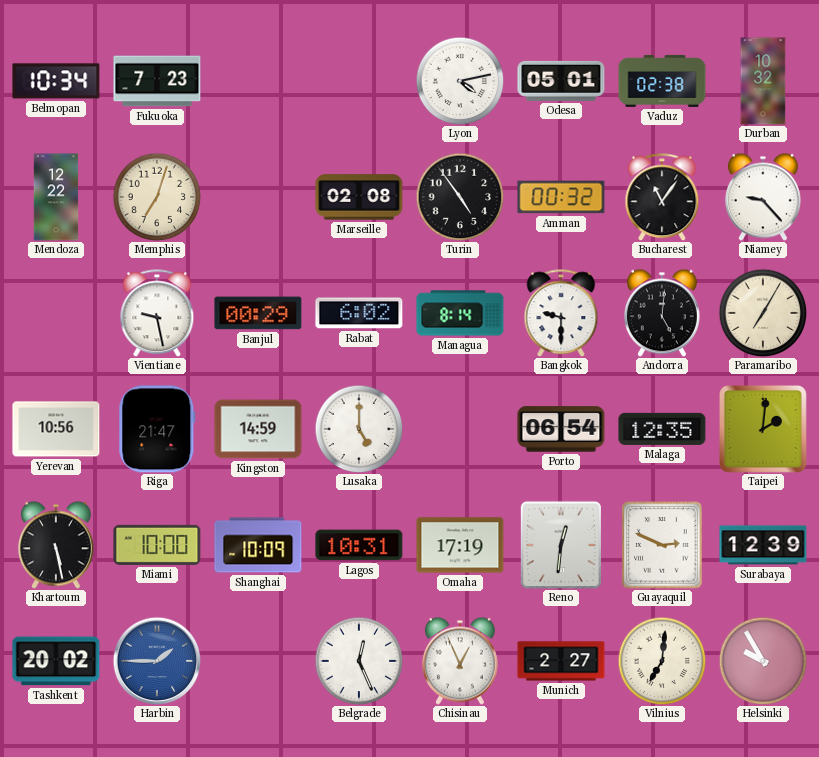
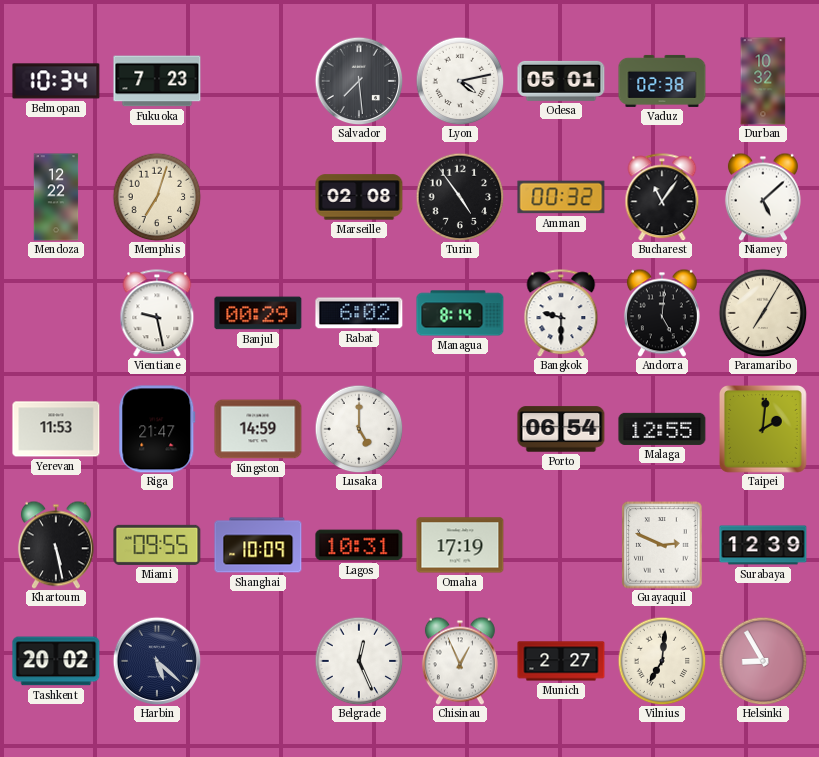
Salvador: none -> 7:29
Niamey: 9:23 -> 5:08
Yerevan: 10:56 -> 11:53
Malaga: 12:35 -> 12:55
Miami: 10:00 -> 09:55
Reno: 12:31 -> none
Harbin: 1:45 -> 5:22
Harbin dial: blue -> navy
Helsinki: 9:55 -> 8:55
